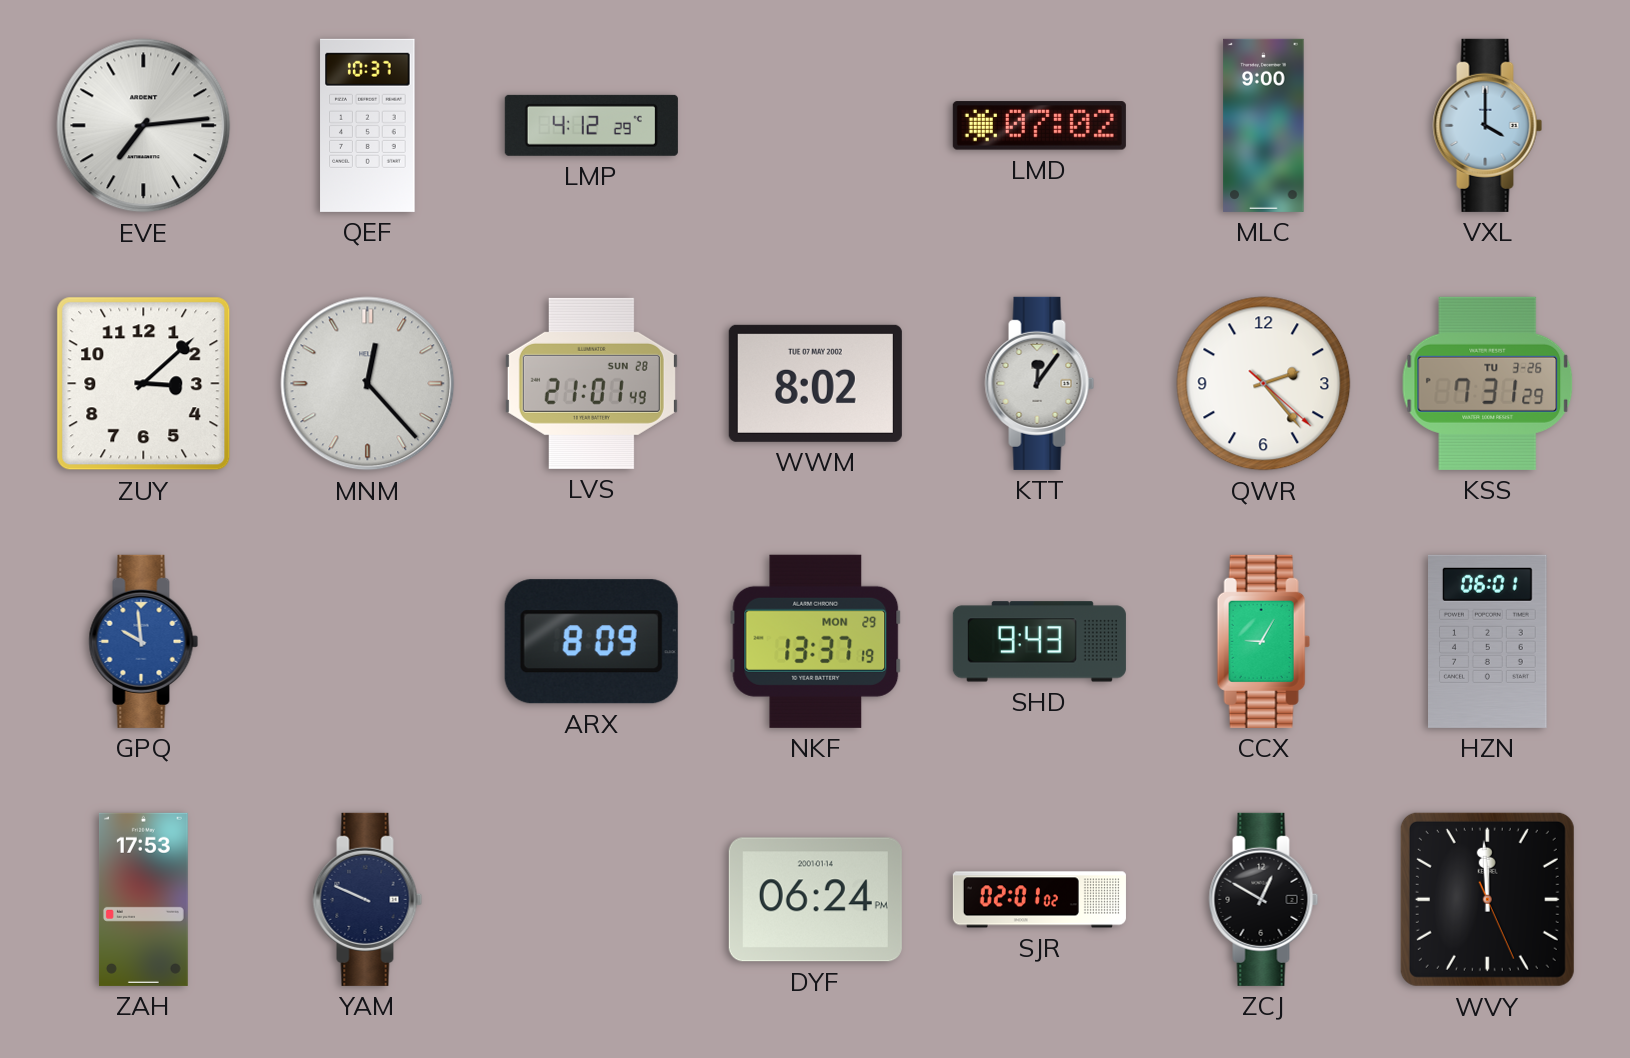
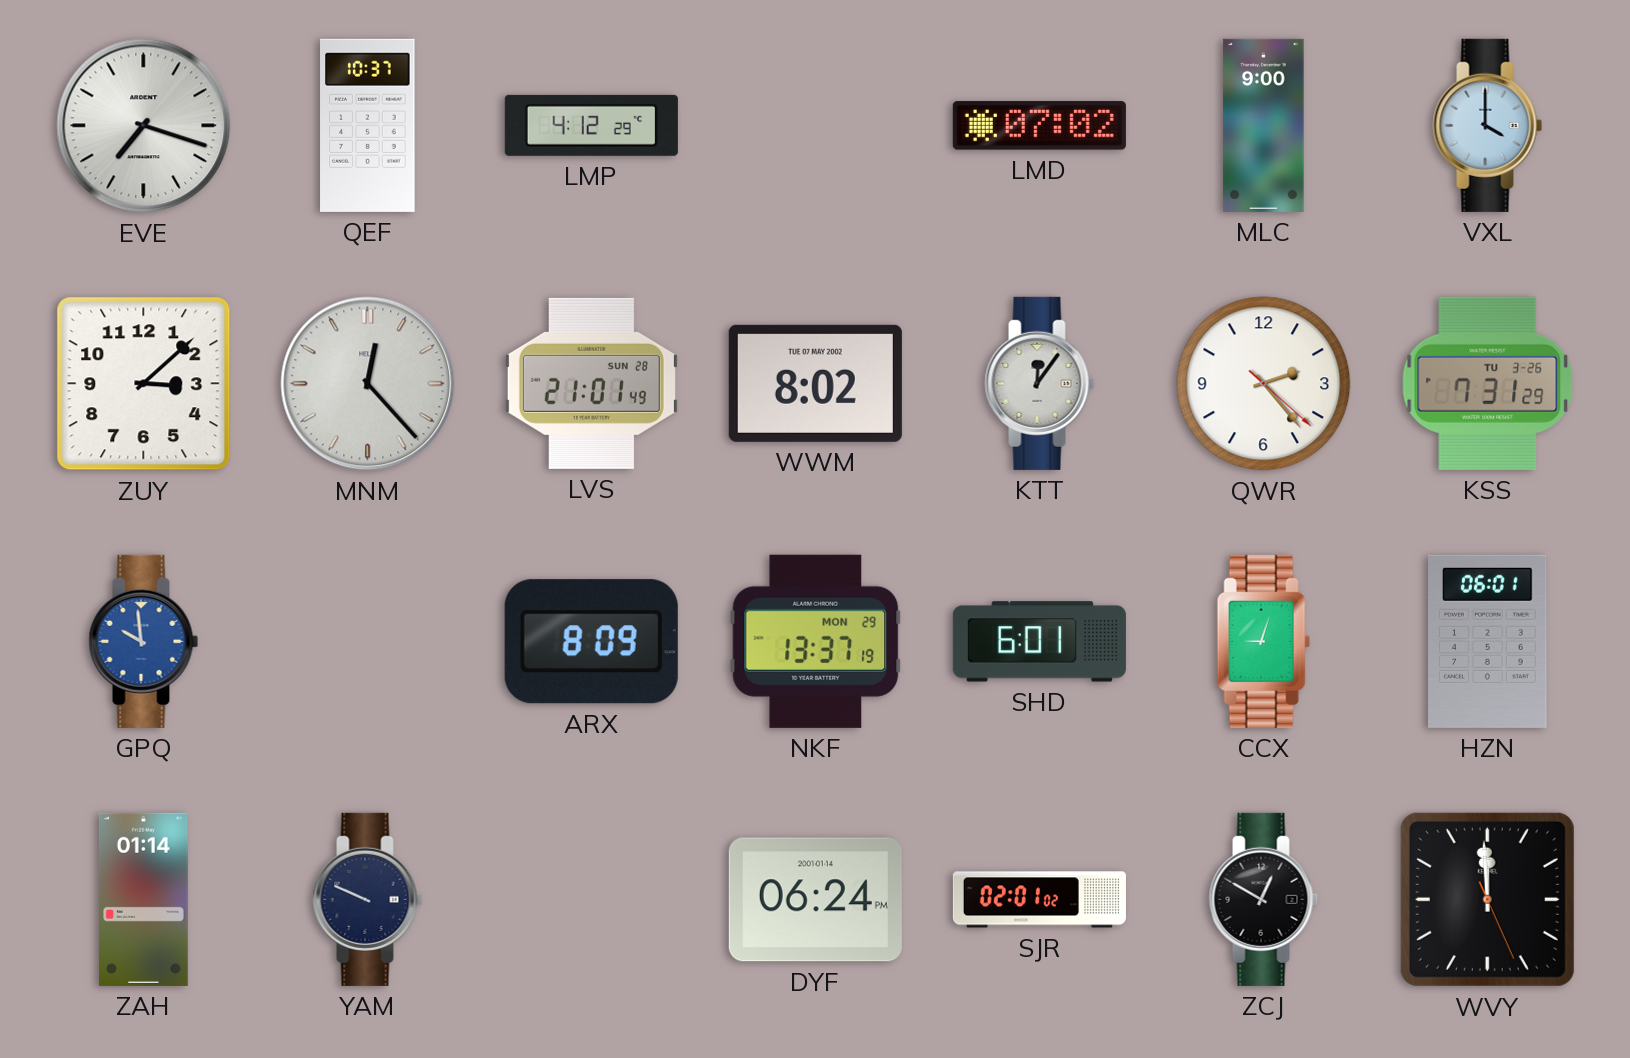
EVE: 7:14 -> 7:18
SHD: 9:43 -> 6:01
CCX: 9:05 -> 9:03
ZAH: 17:53 -> 01:14
